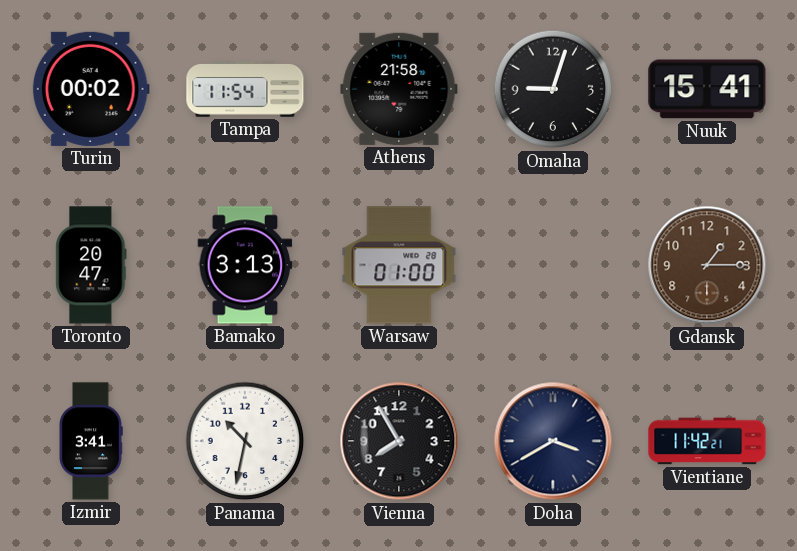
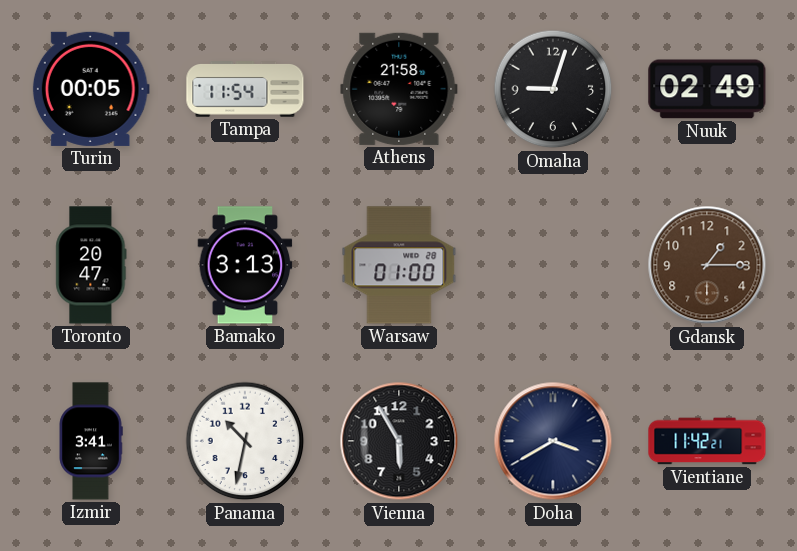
Turin: 00:02 -> 00:05
Nuuk: 15:41 -> 02:49
Vienna: 7:55 -> 5:55
